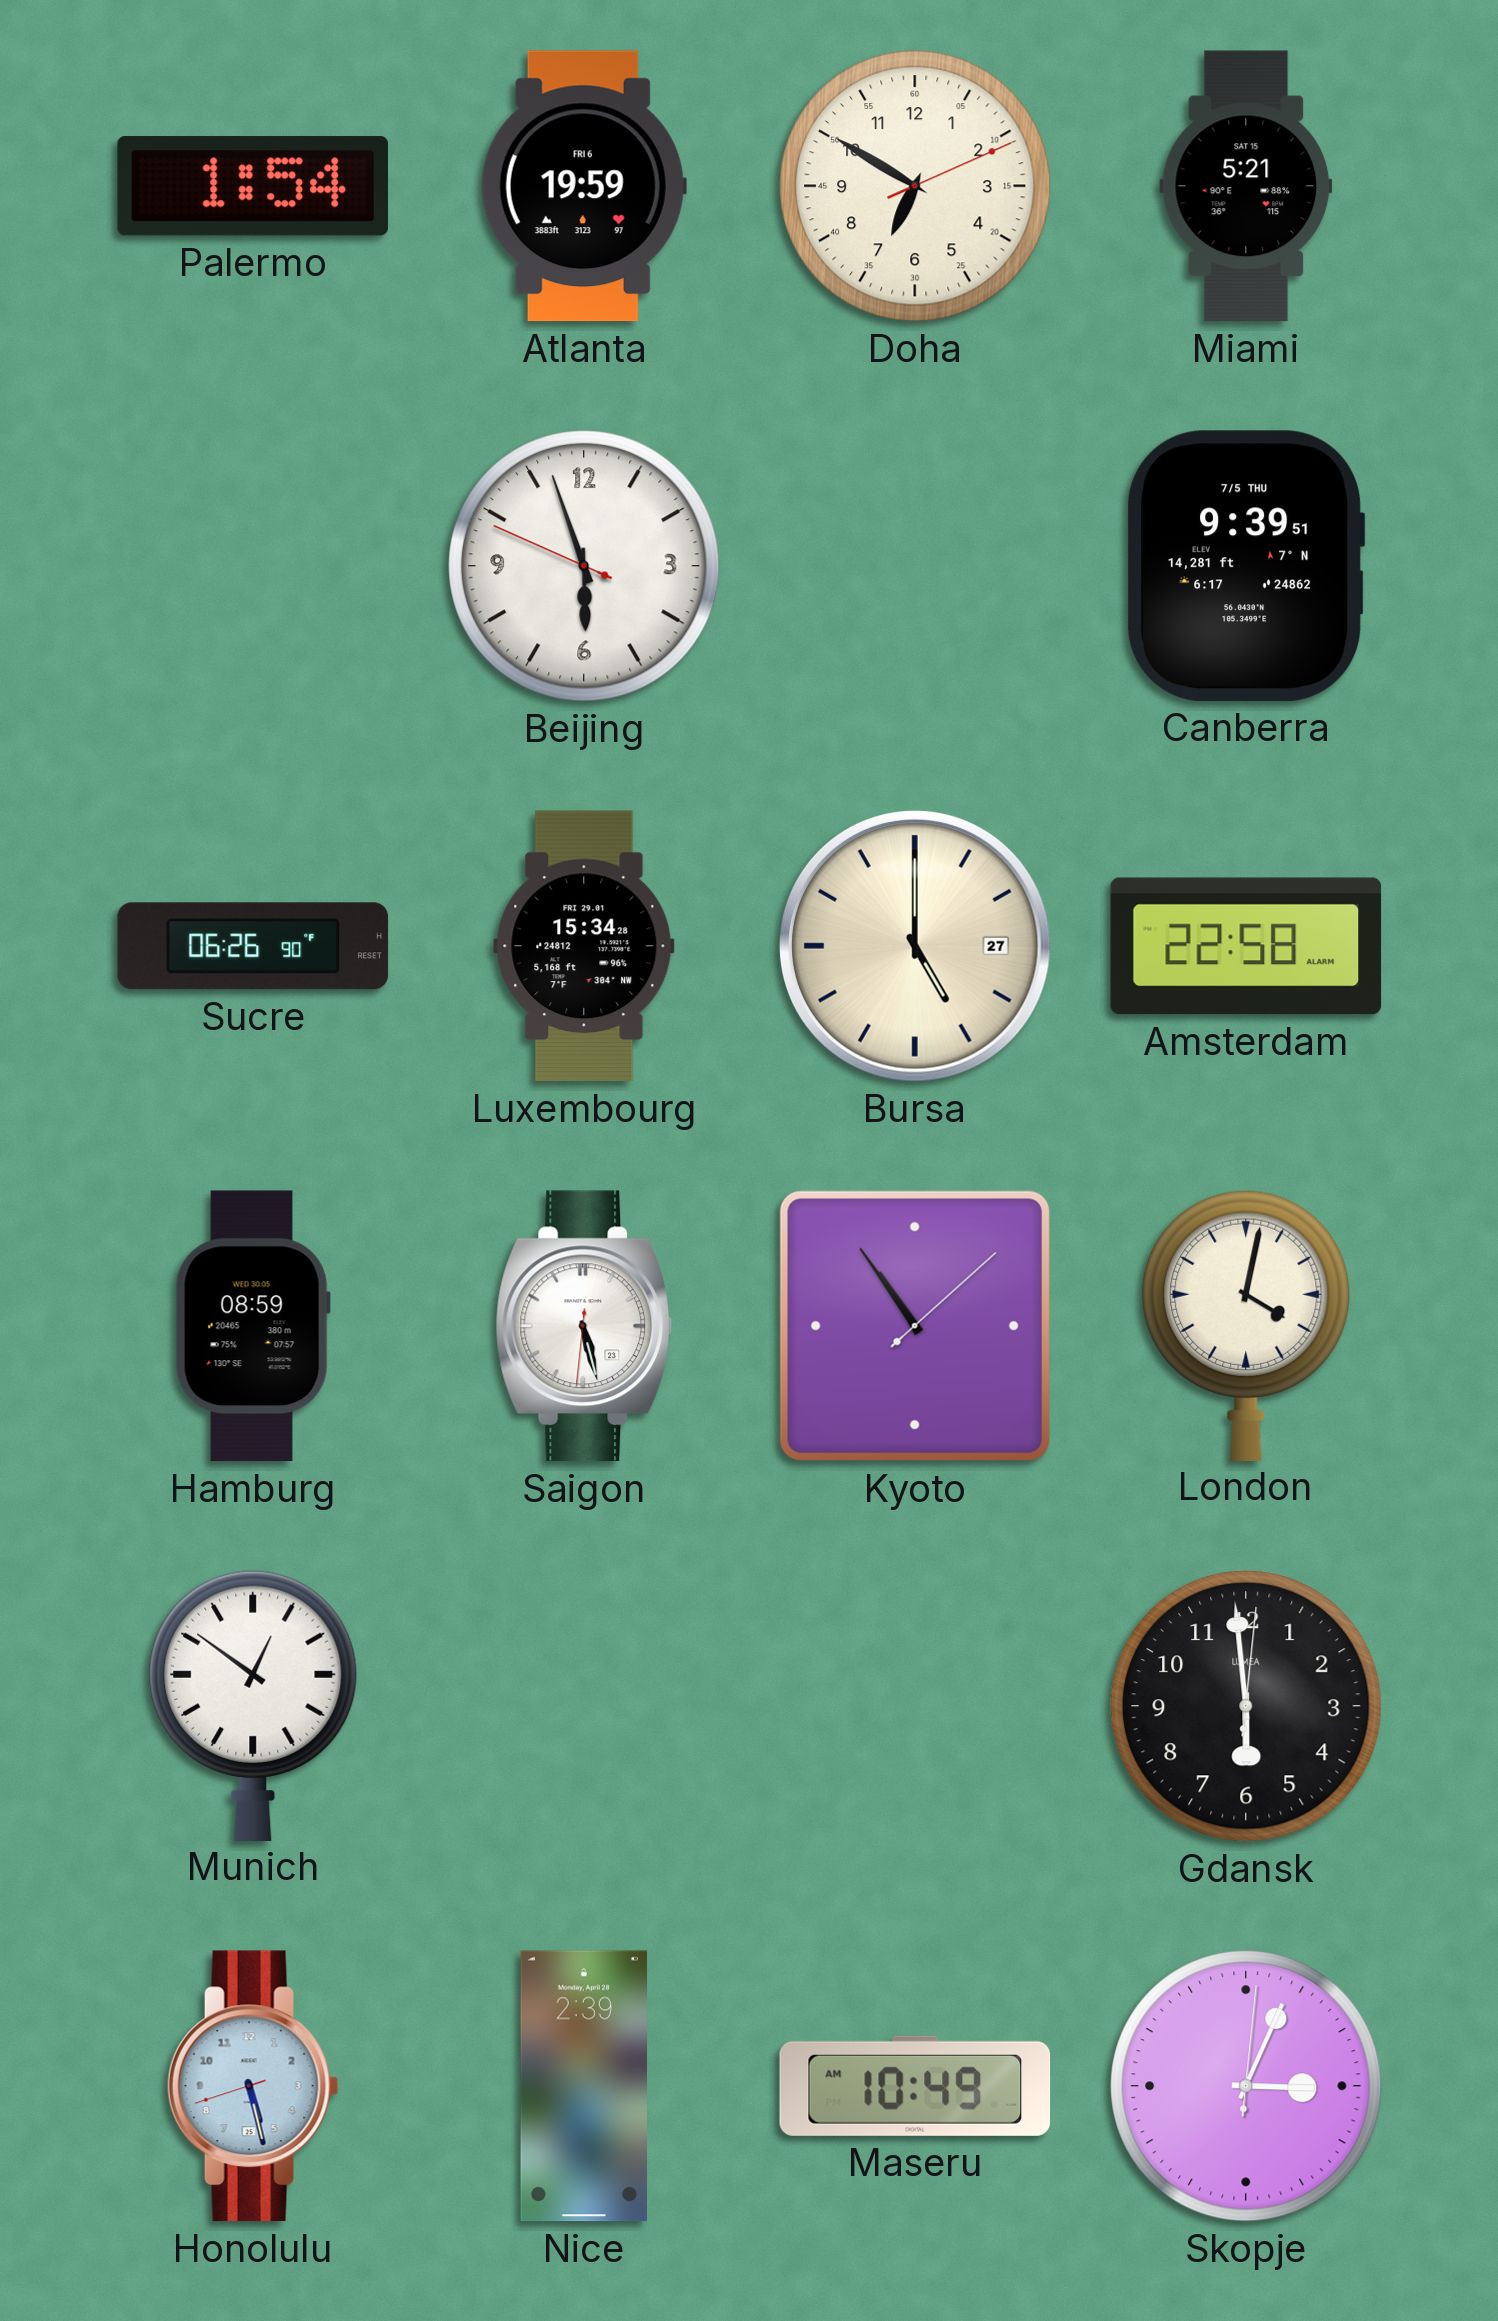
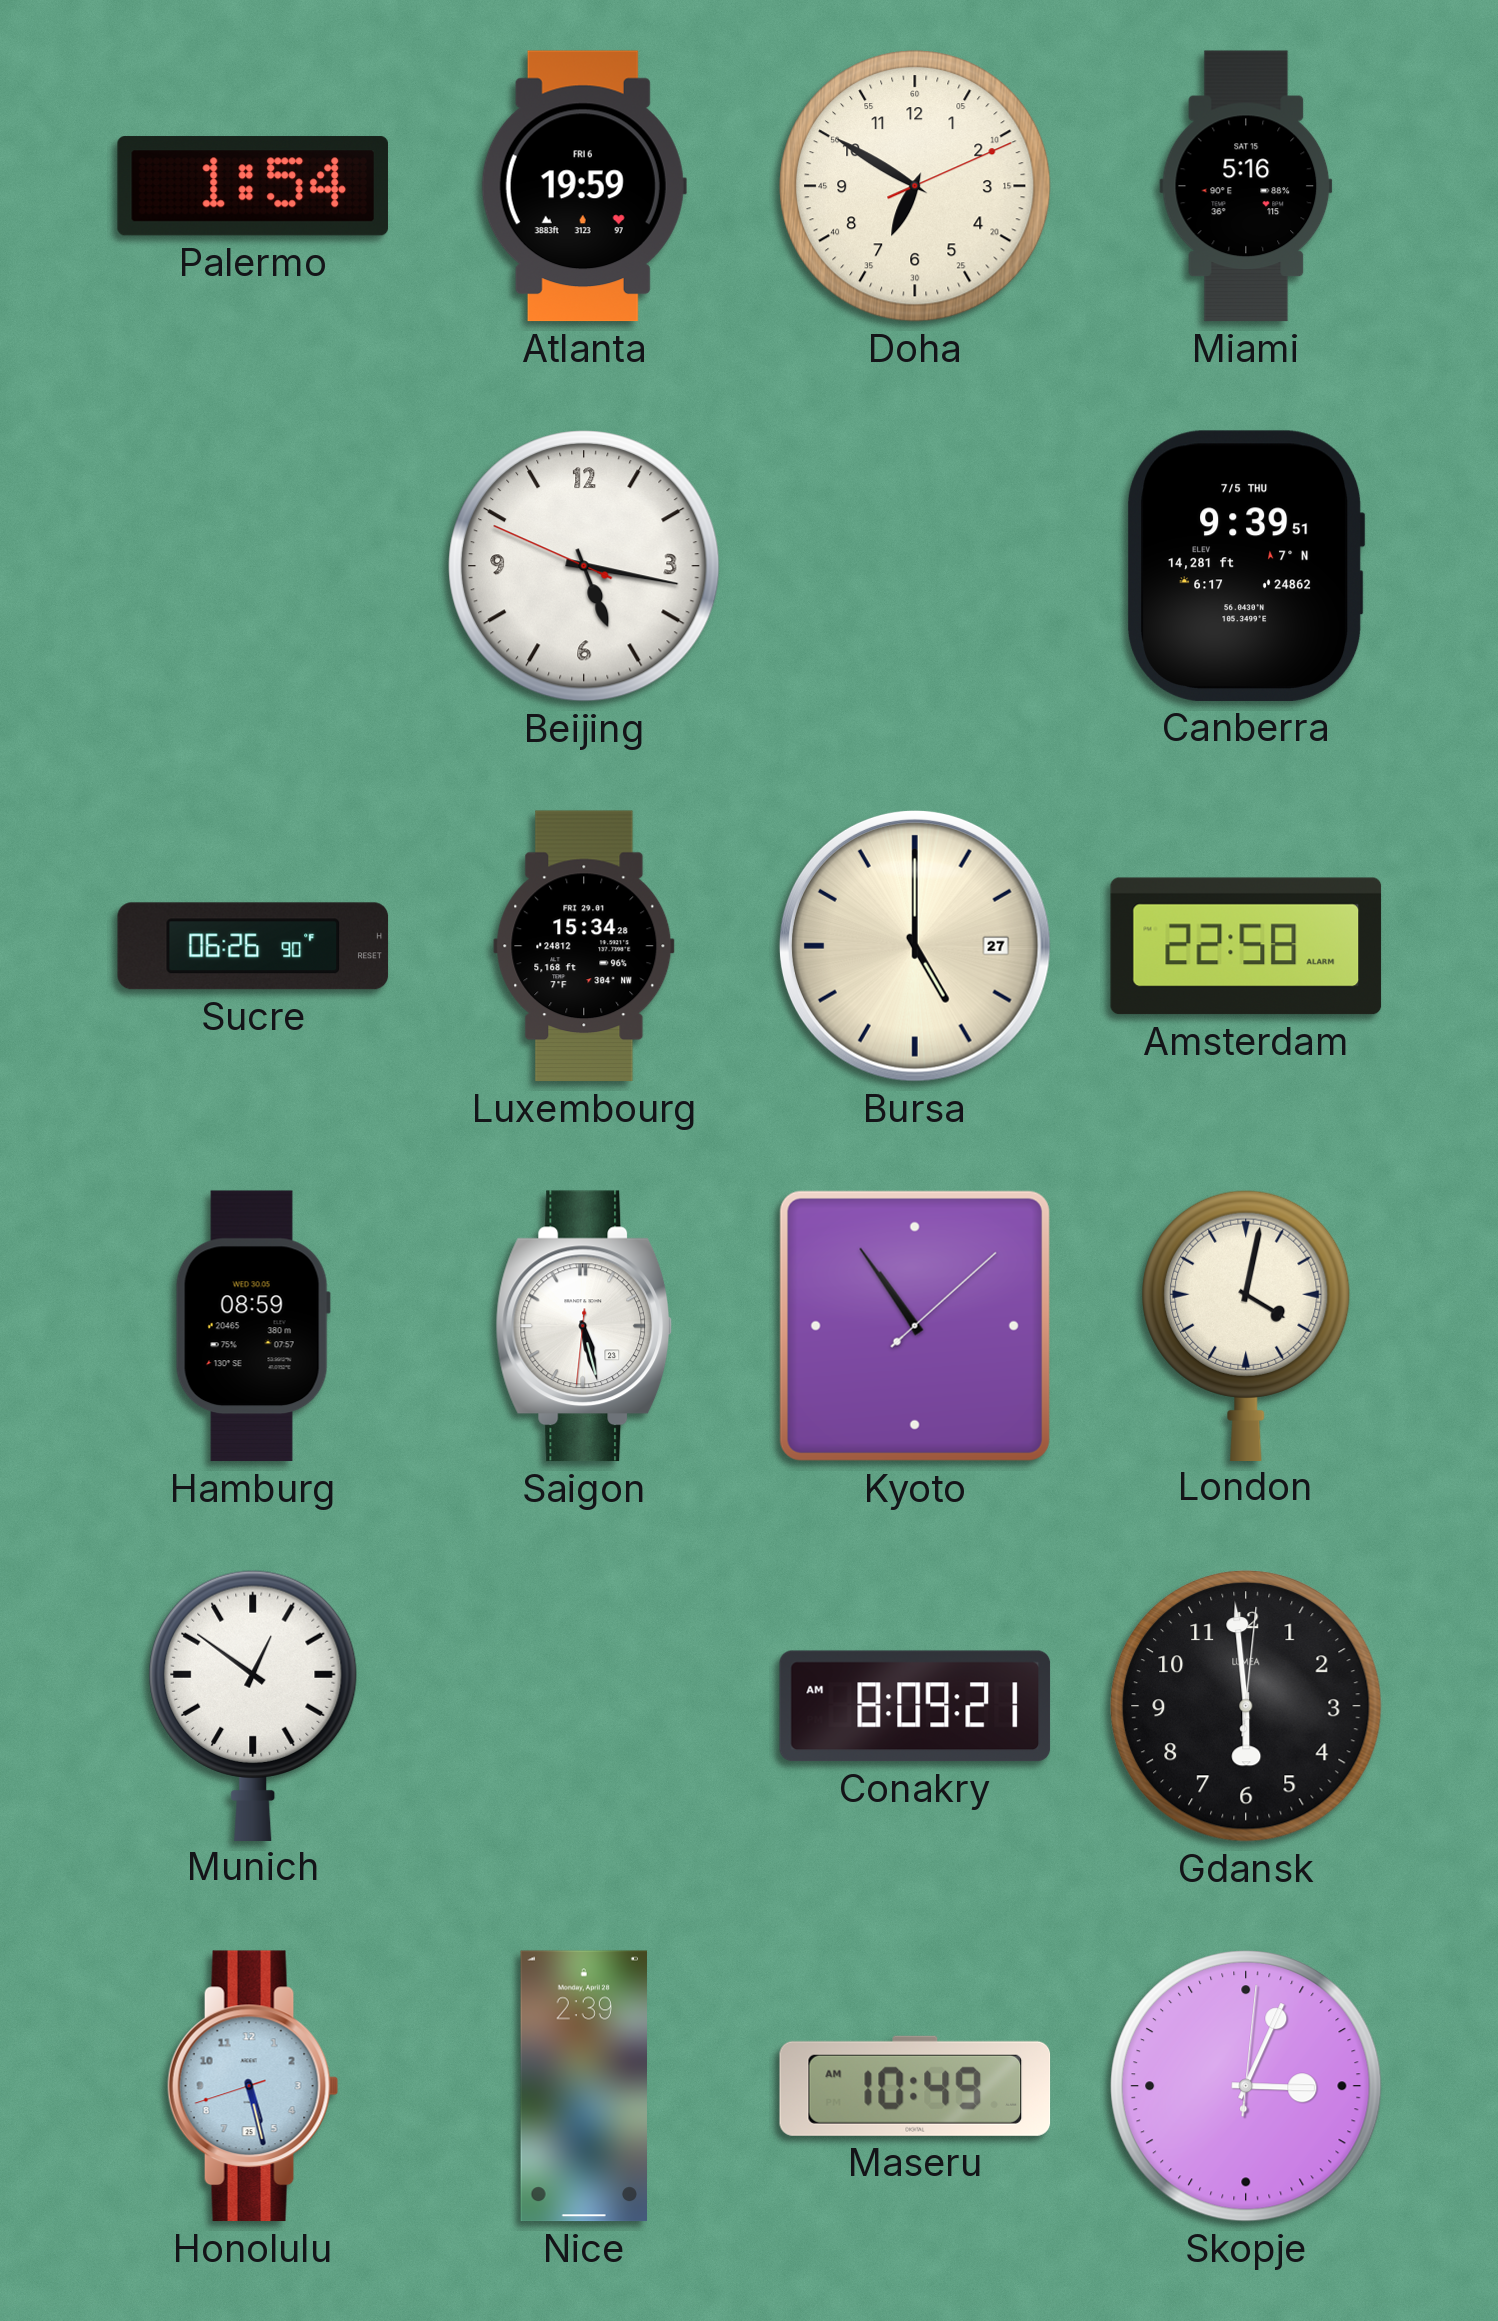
Miami: 5:21 -> 5:16
Beijing: 5:56 -> 5:16
Conakry: none -> 8:09
